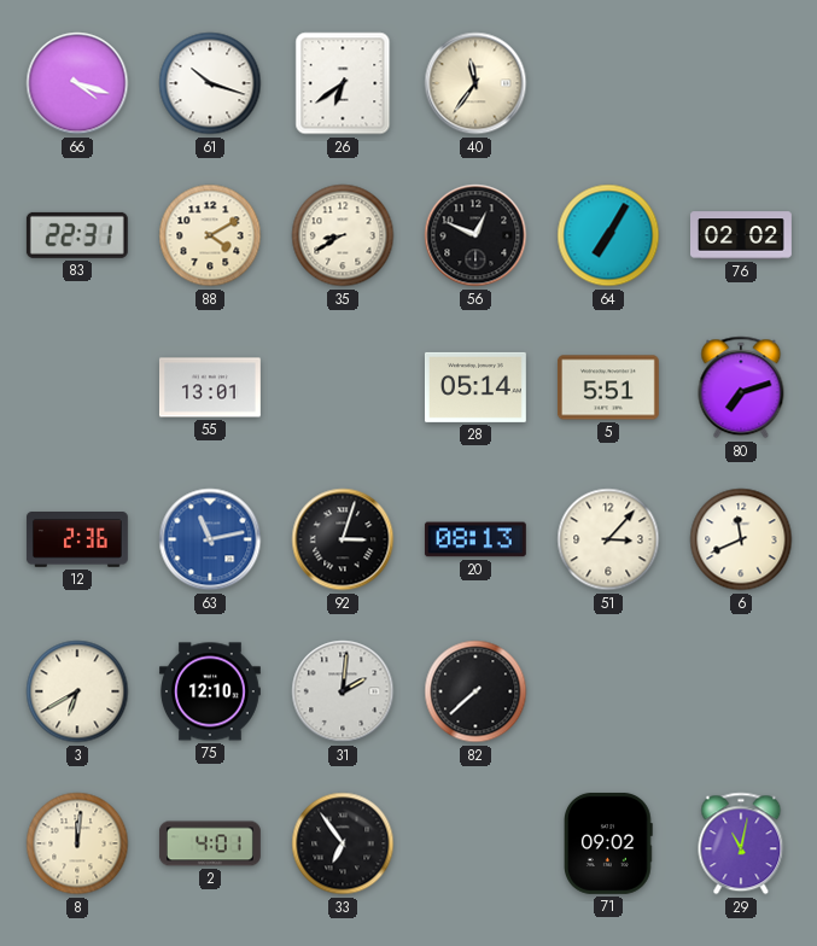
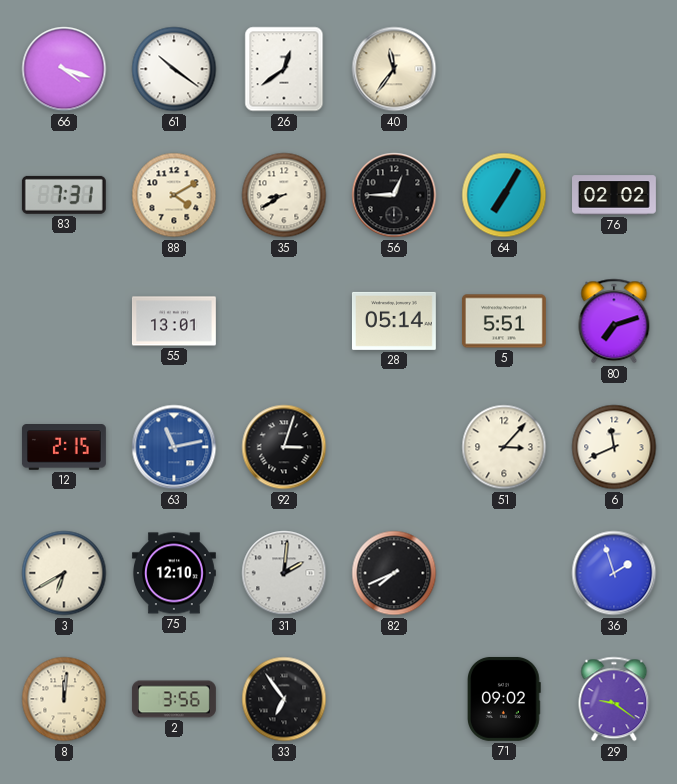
61: 10:18 -> 10:21
26: 6:39 -> 12:39
83: 22:31 -> 7:31
56: 12:49 -> 12:45
12: 2:36 -> 2:15
20: 08:13 -> none
82: 7:38 -> 7:41
36: none -> 1:57
2: 4:01 -> 3:56
29: 11:02 -> 9:21
